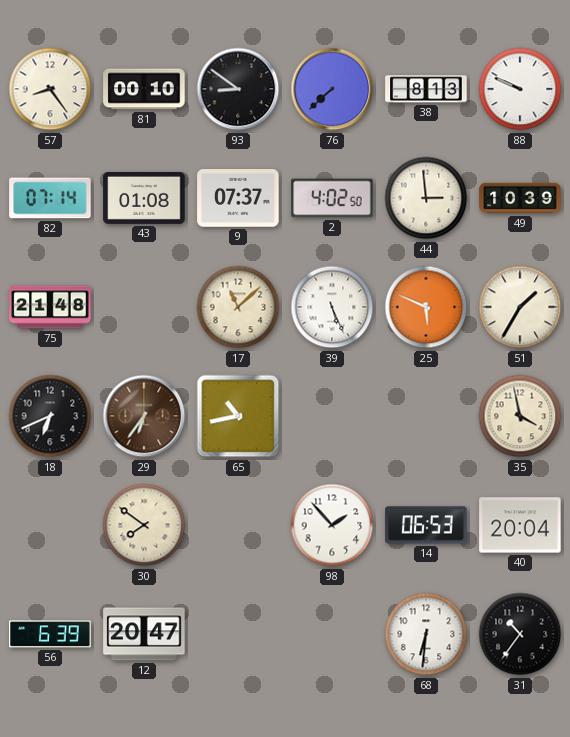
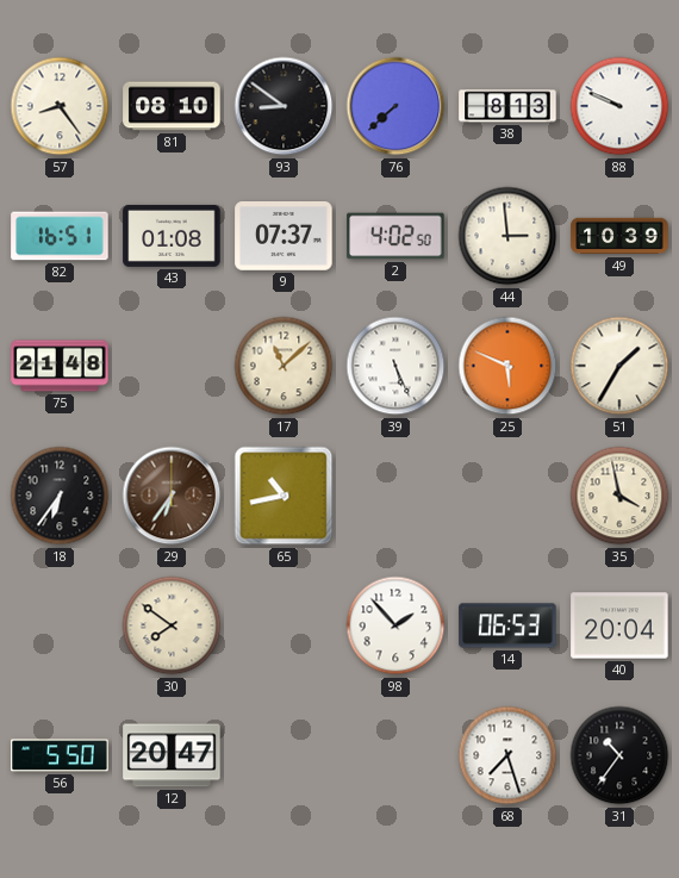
81: 00:10 -> 08:10
82: 07:14 -> 16:51
18: 6:41 -> 6:36
56: 6:39 -> 5:50
68: 6:31 -> 7:27
